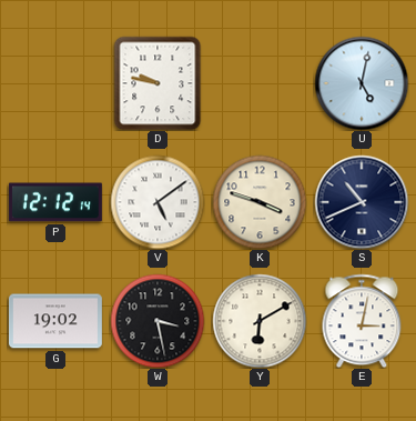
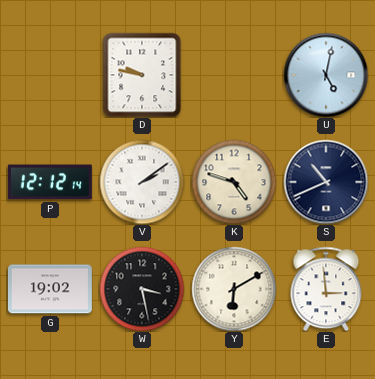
V: 5:09 -> 2:09
K: 3:48 -> 4:48
E: 3:02 -> 2:59
